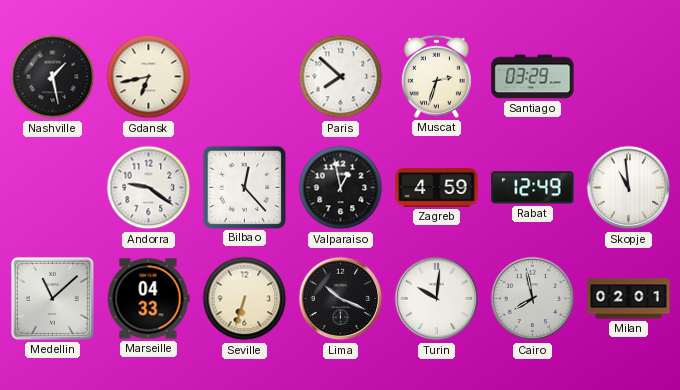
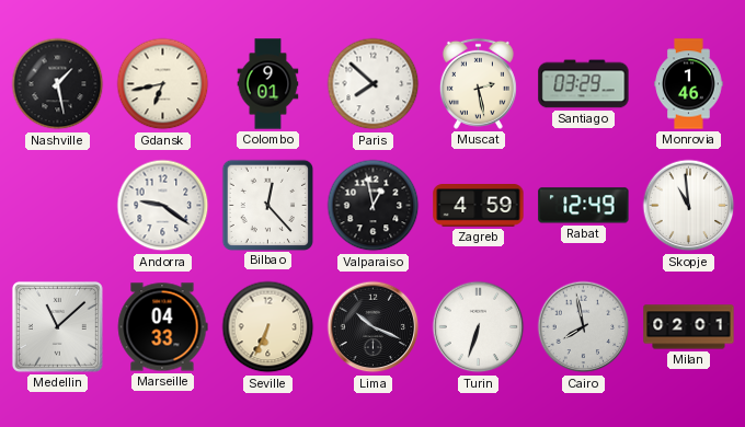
Colombo: none -> 9:01
Muscat: 2:33 -> 2:28
Monrovia: none -> 1:46
Seville: 6:33 -> 6:34
Turin: 10:01 -> 6:33
